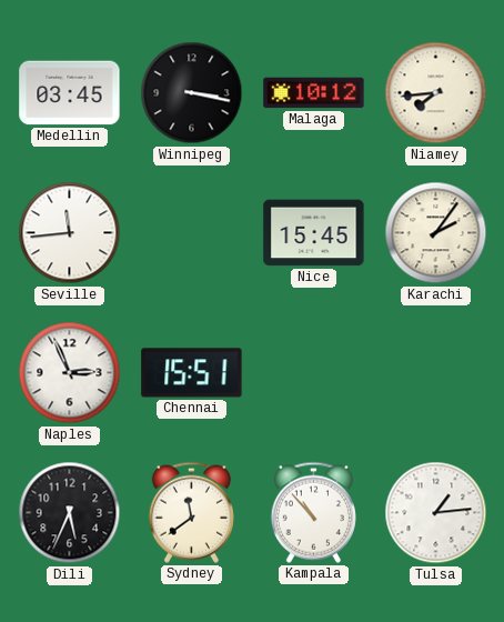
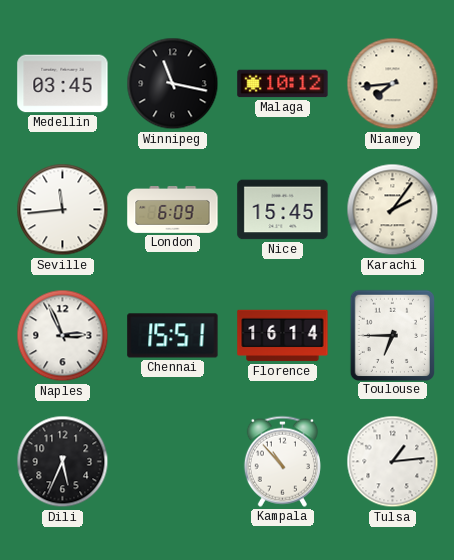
Winnipeg: 3:17 -> 11:17
London: none -> 6:09
Florence: none -> 16:14
Toulouse: none -> 6:45
Sydney: 11:39 -> none
